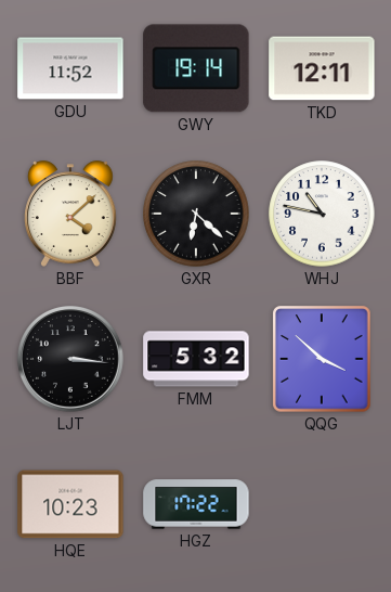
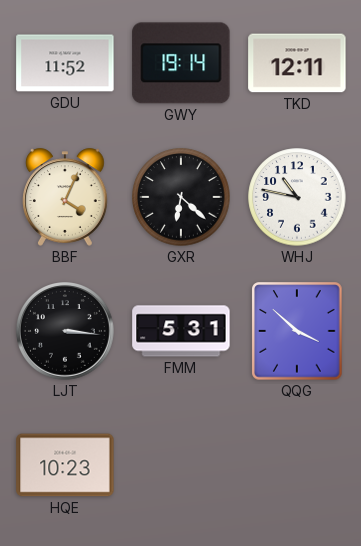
BBF: 4:08 -> 4:04
FMM: 5:32 -> 5:31
HGZ: 17:22 -> none
